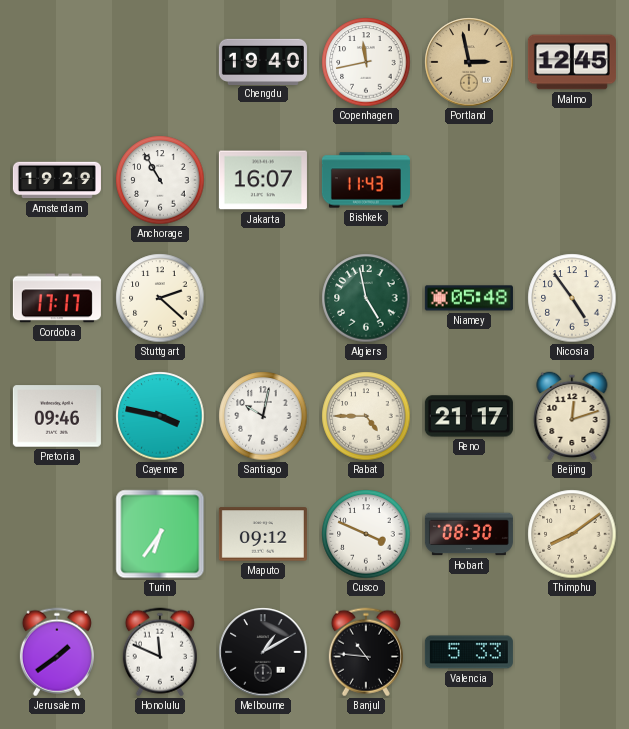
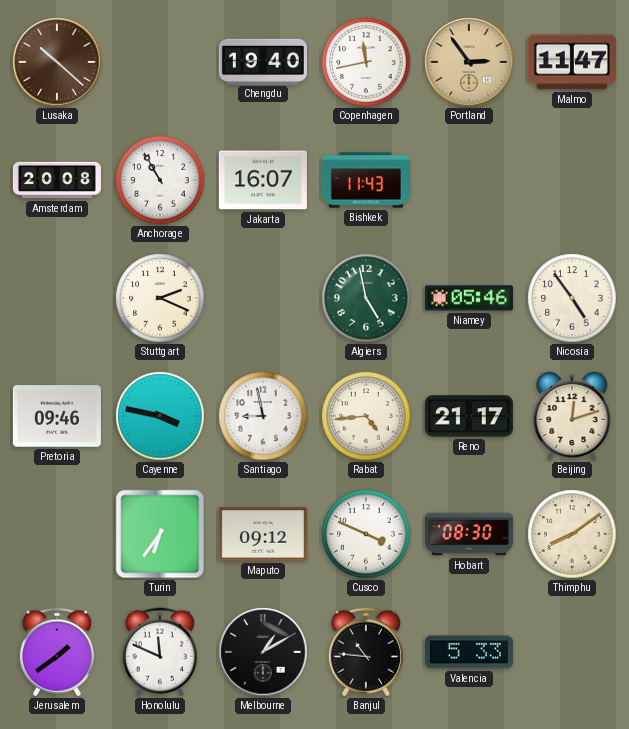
Lusaka: none -> 10:22
Portland: 2:58 -> 2:54
Malmo: 12:45 -> 11:47
Amsterdam: 19:29 -> 20:08
Cordoba: 17:17 -> none
Stuttgart: 2:22 -> 2:19
Niamey: 05:48 -> 05:46
Santiago: 10:02 -> 8:58
Rabat: 4:45 -> 4:44
